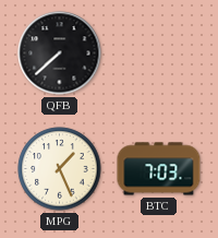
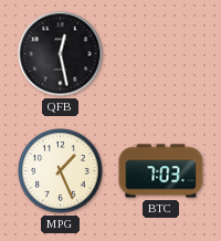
QFB: 7:38 -> 12:28
